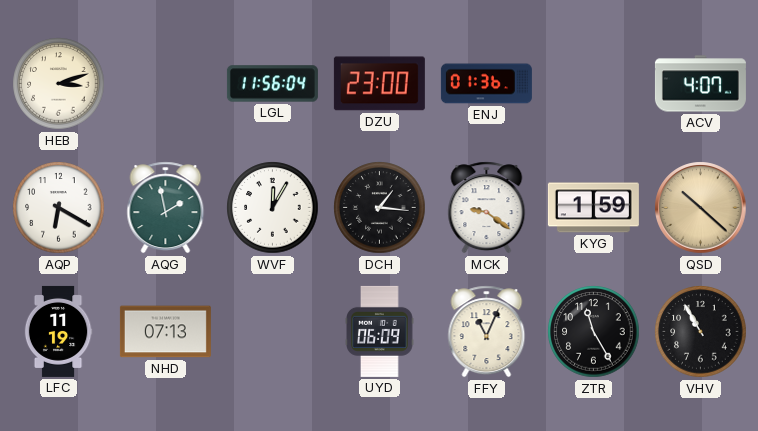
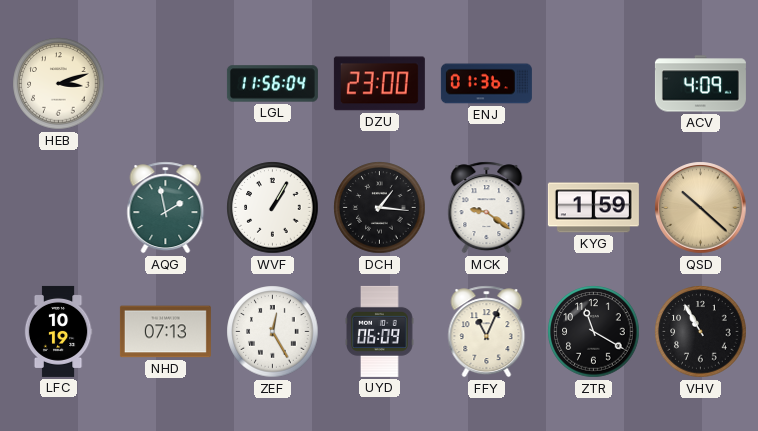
ACV: 4:07 -> 4:09
AQP: 6:20 -> none
WVF: 12:05 -> 1:05
LFC: 11:19 -> 10:19
ZEF: none -> 12:25
ZTR: 11:25 -> 11:20
